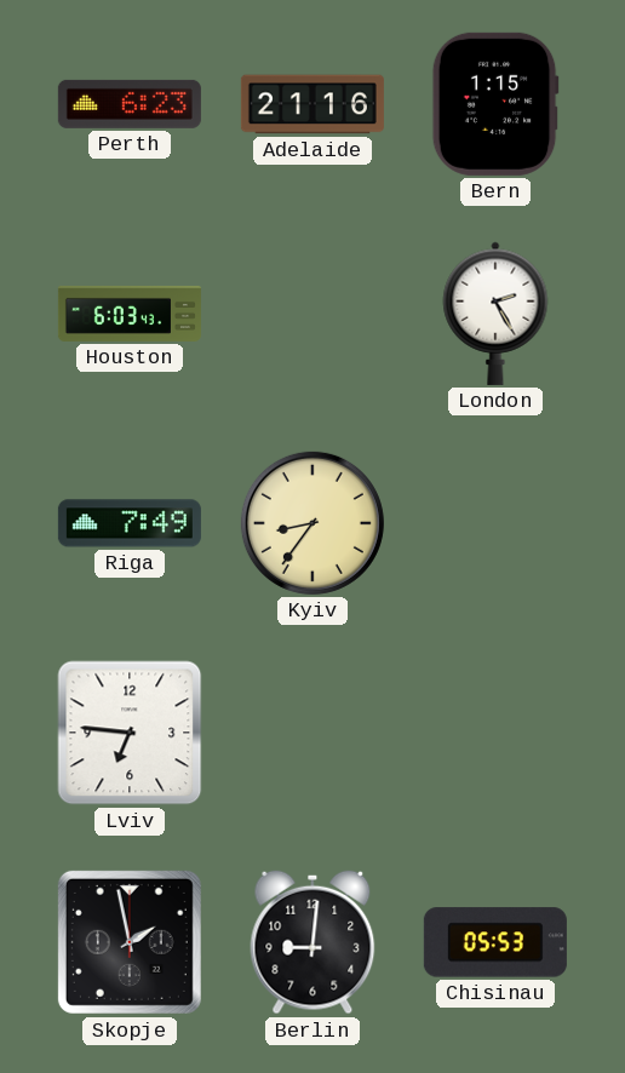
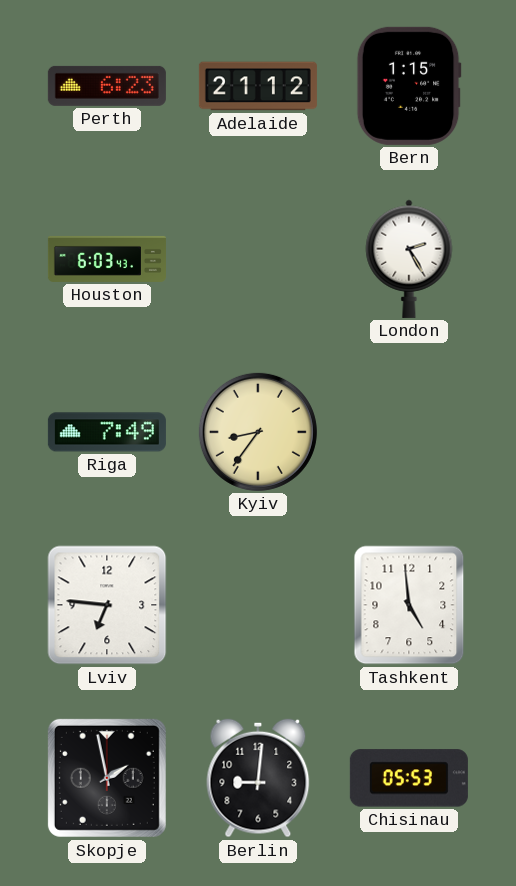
Adelaide: 21:16 -> 21:12
Tashkent: none -> 4:59
